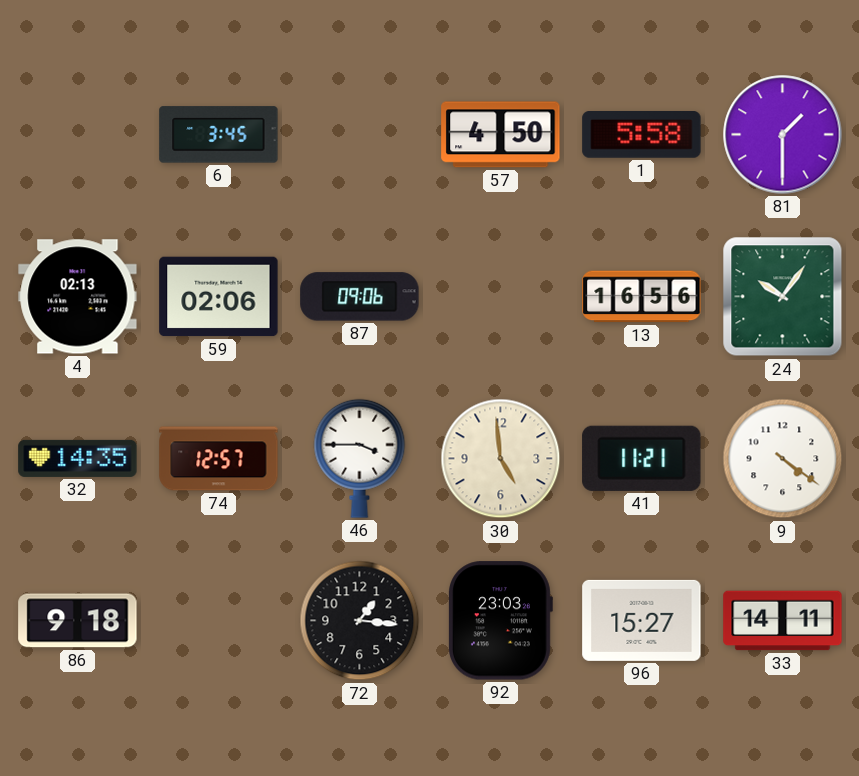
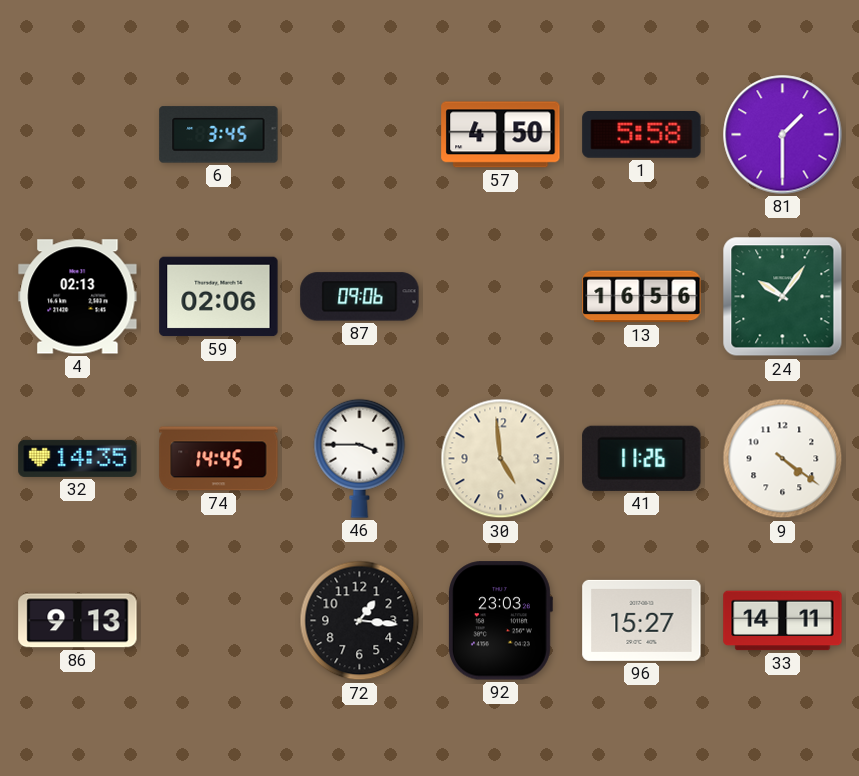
74: 12:57 -> 14:45
41: 11:21 -> 11:26
86: 9:18 -> 9:13
